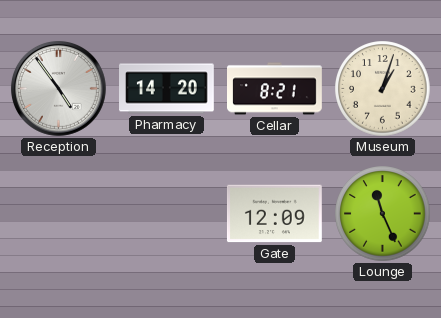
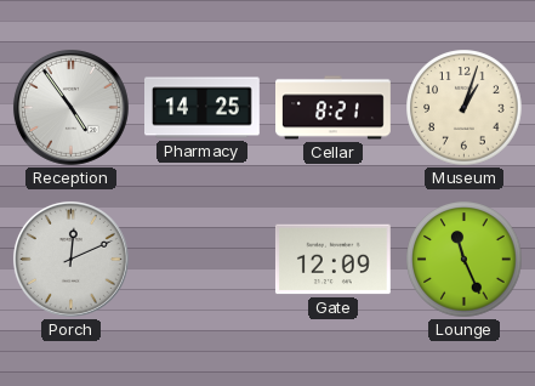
Pharmacy: 14:20 -> 14:25
Porch: none -> 12:11
